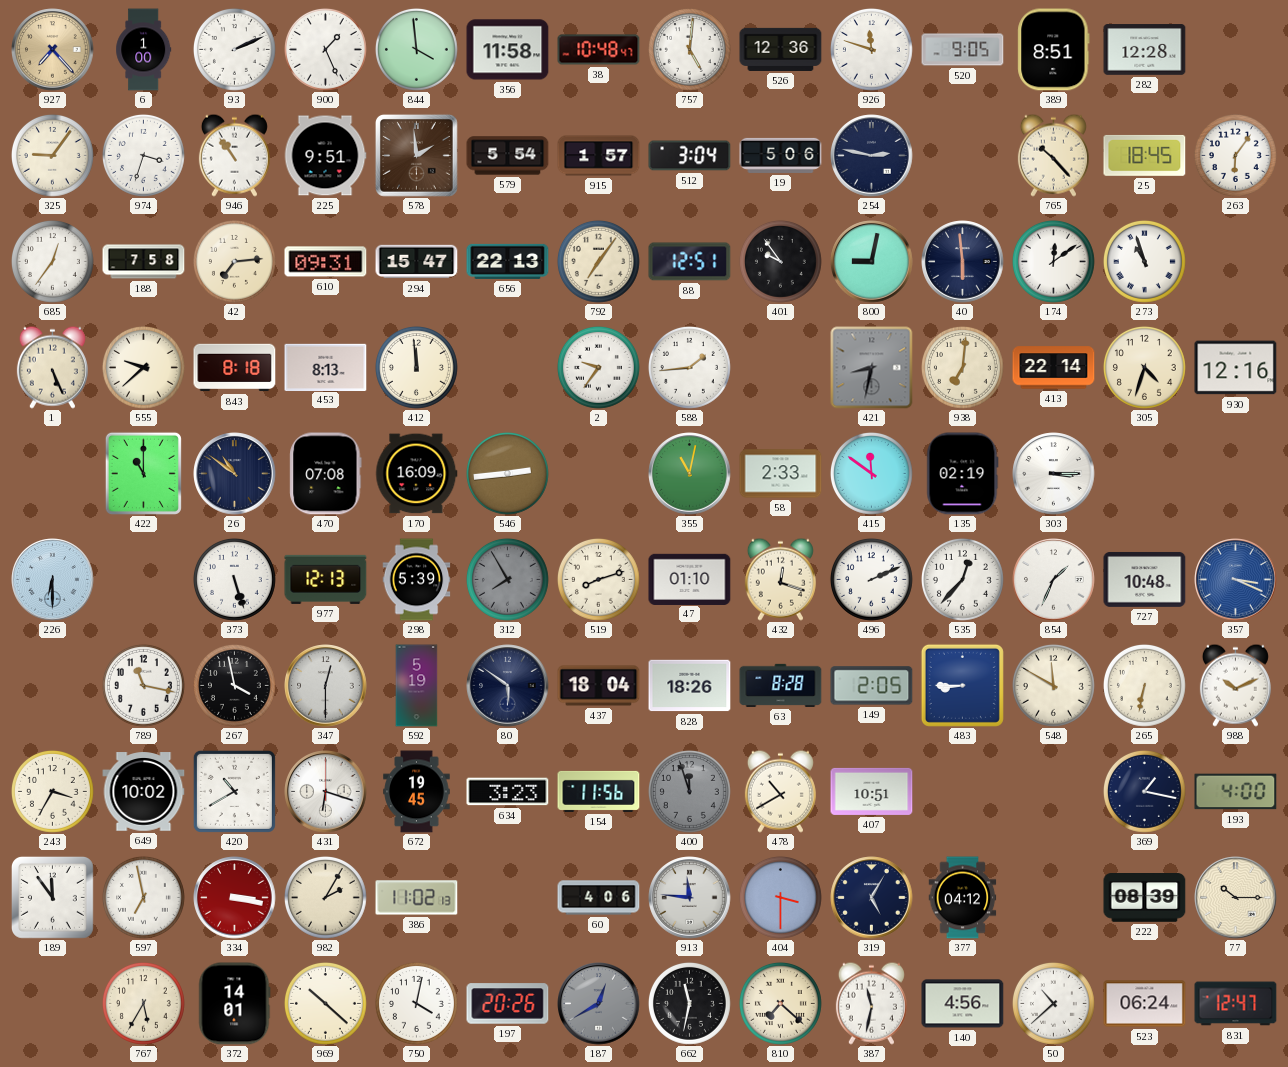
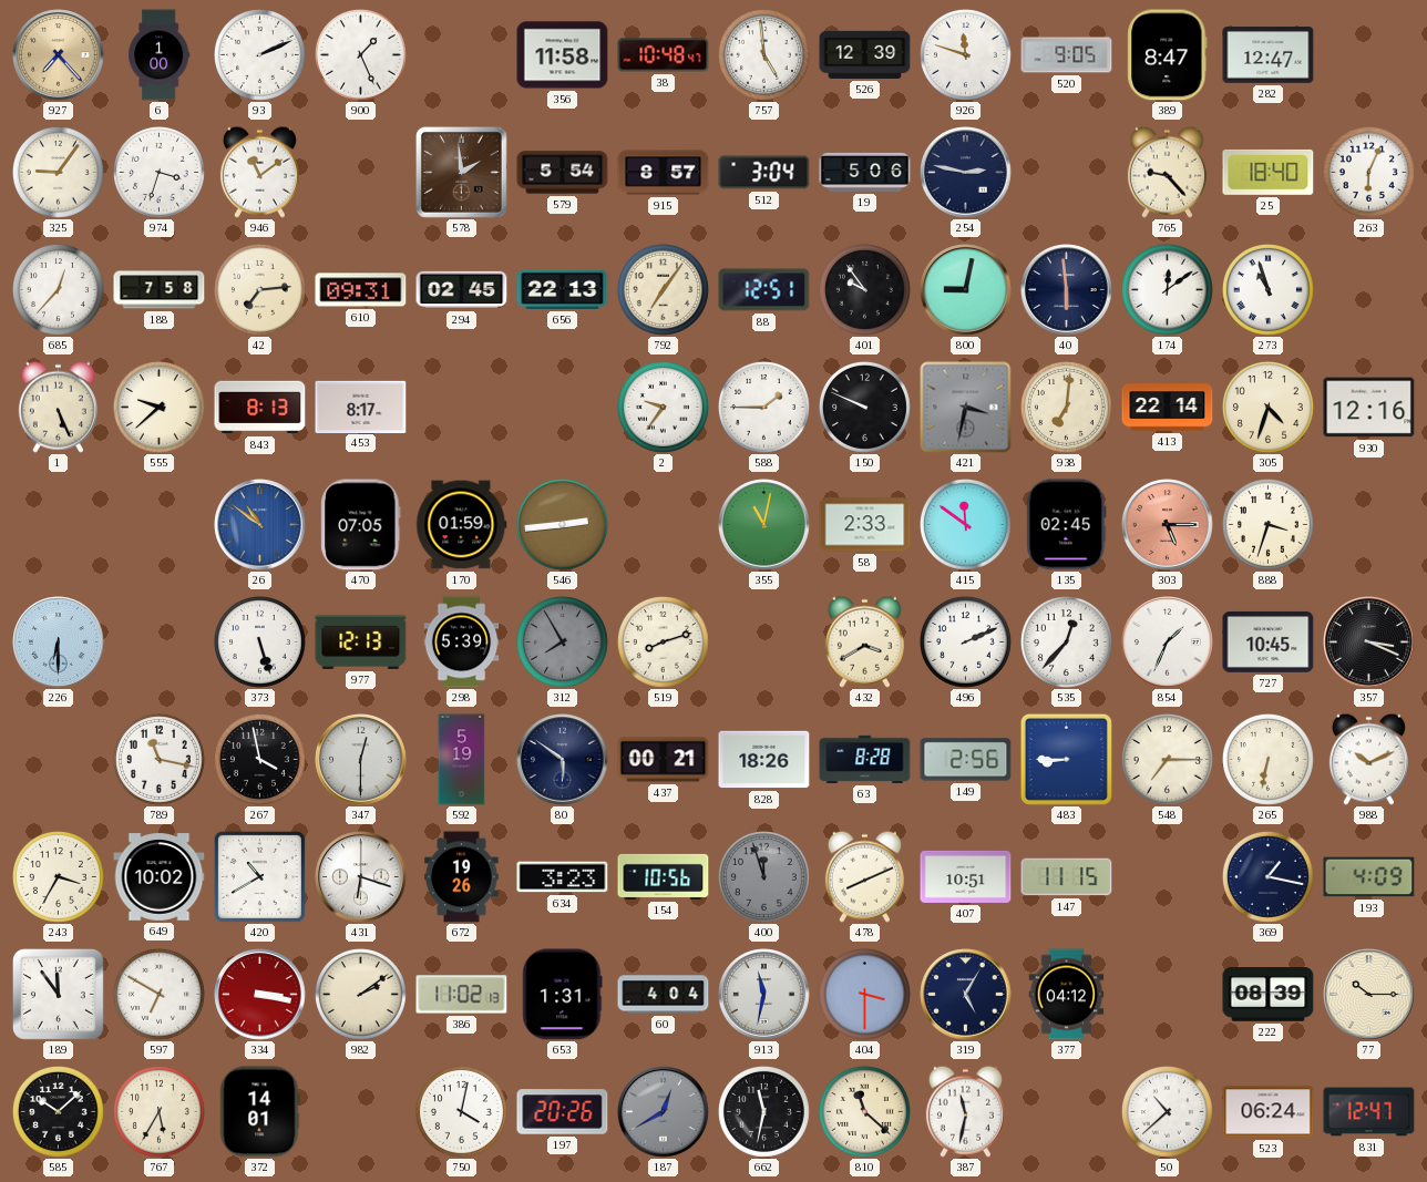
844: 3:59 -> none
757: 5:01 -> 4:59
526: 12:36 -> 12:39
389: 8:51 -> 8:47
282: 12:28 -> 12:47
946: 10:54 -> 11:09
225: 9:51 -> none
915: 1:57 -> 8:57
765: 10:23 -> 9:23
25: 18:45 -> 18:40
263: 6:06 -> 6:04
685: 12:36 -> 12:37
294: 15:47 -> 02:45
843: 8:18 -> 8:13
453: 8:13 -> 8:17
412: 11:59 -> none
588: 1:44 -> 1:45
150: none -> 9:49
421: 8:32 -> 3:32
422: 11:00 -> none
26 dial: navy -> blue
470: 07:08 -> 07:05
170: 16:09 -> 01:59
135: 02:19 -> 02:45
303: 3:15 -> 5:15
303 dial: white -> salmon
888: none -> 3:33
47: 01:10 -> none
432: 12:18 -> 3:40
727: 10:48 -> 10:45
357 dial: blue -> black
437: 18:04 -> 00:21
149: 2:05 -> 2:56
548: 11:50 -> 7:15
672: 19:45 -> 19:26
154: 11:56 -> 10:56
478: 10:40 -> 8:11
147: none -> 11:15
193: 4:00 -> 4:09
597: 6:58 -> 6:50
982: 2:05 -> 2:09
653: none -> 1:31
60: 4:06 -> 4:04
913: 11:46 -> 11:32
585: none -> 10:08
969: 10:22 -> none
810: 7:22 -> 11:22
140: 4:56 -> none
